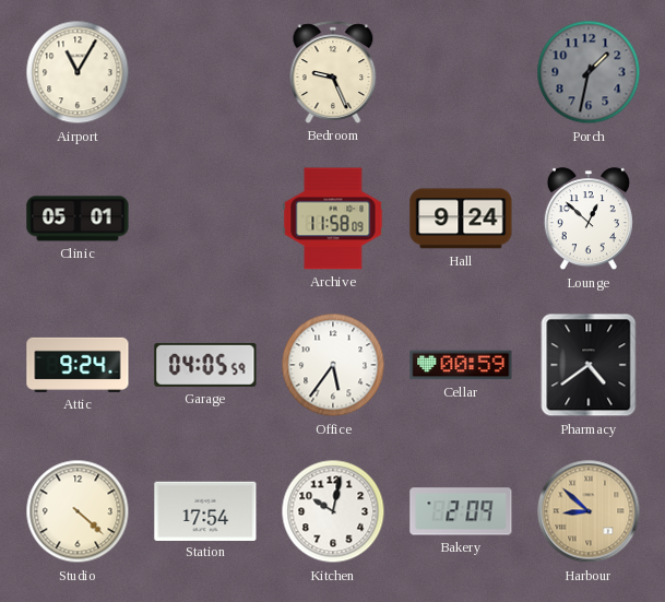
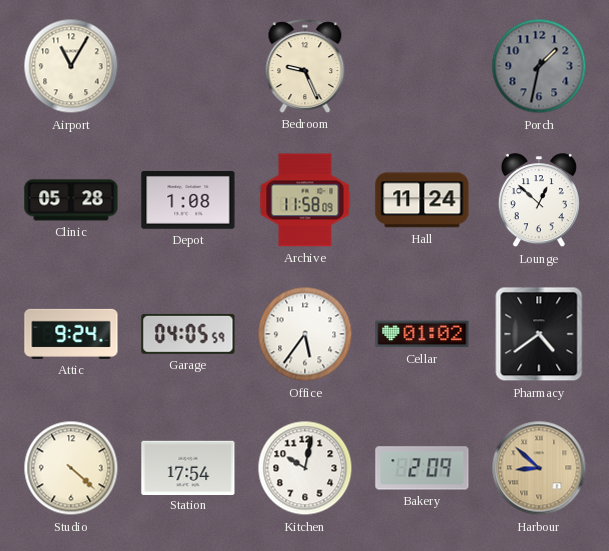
Clinic: 05:01 -> 05:28
Depot: none -> 1:08
Hall: 9:24 -> 11:24
Cellar: 00:59 -> 01:02
